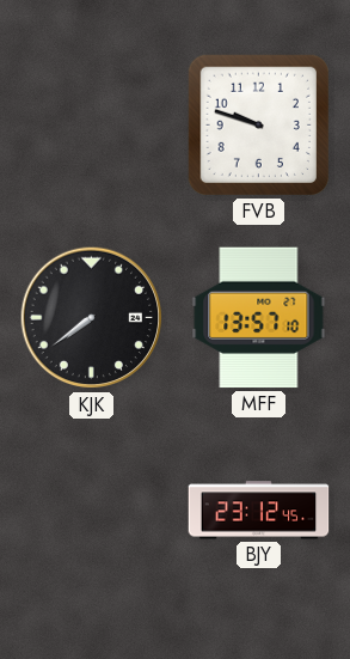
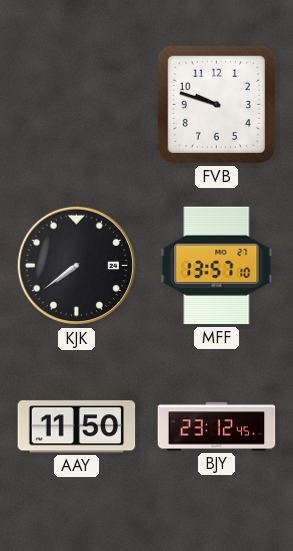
AAY: none -> 11:50
